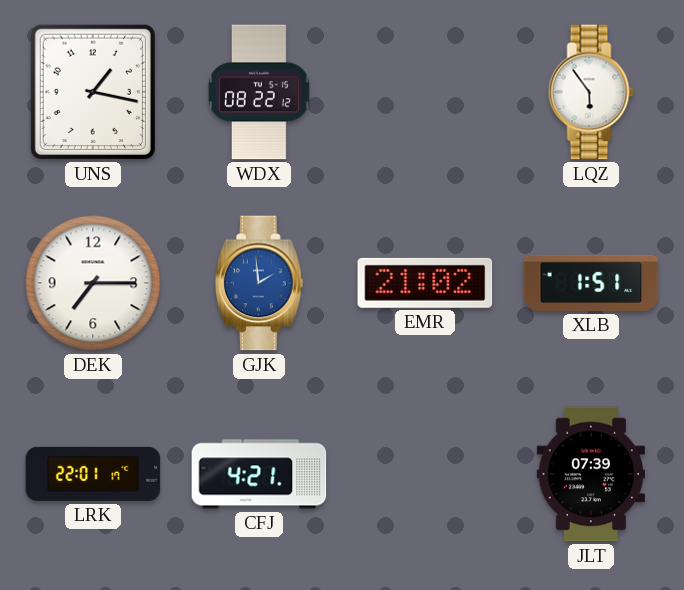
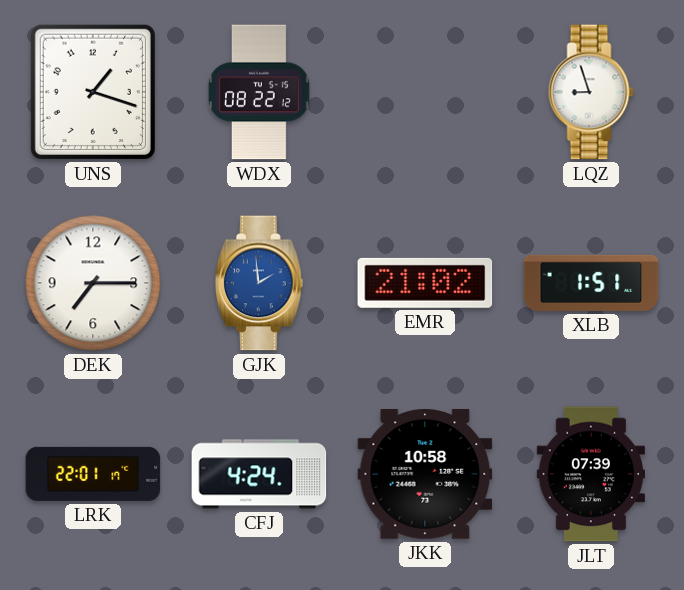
UNS: 1:17 -> 1:18
LQZ: 5:54 -> 8:57
CFJ: 4:21 -> 4:24
JKK: none -> 10:58
